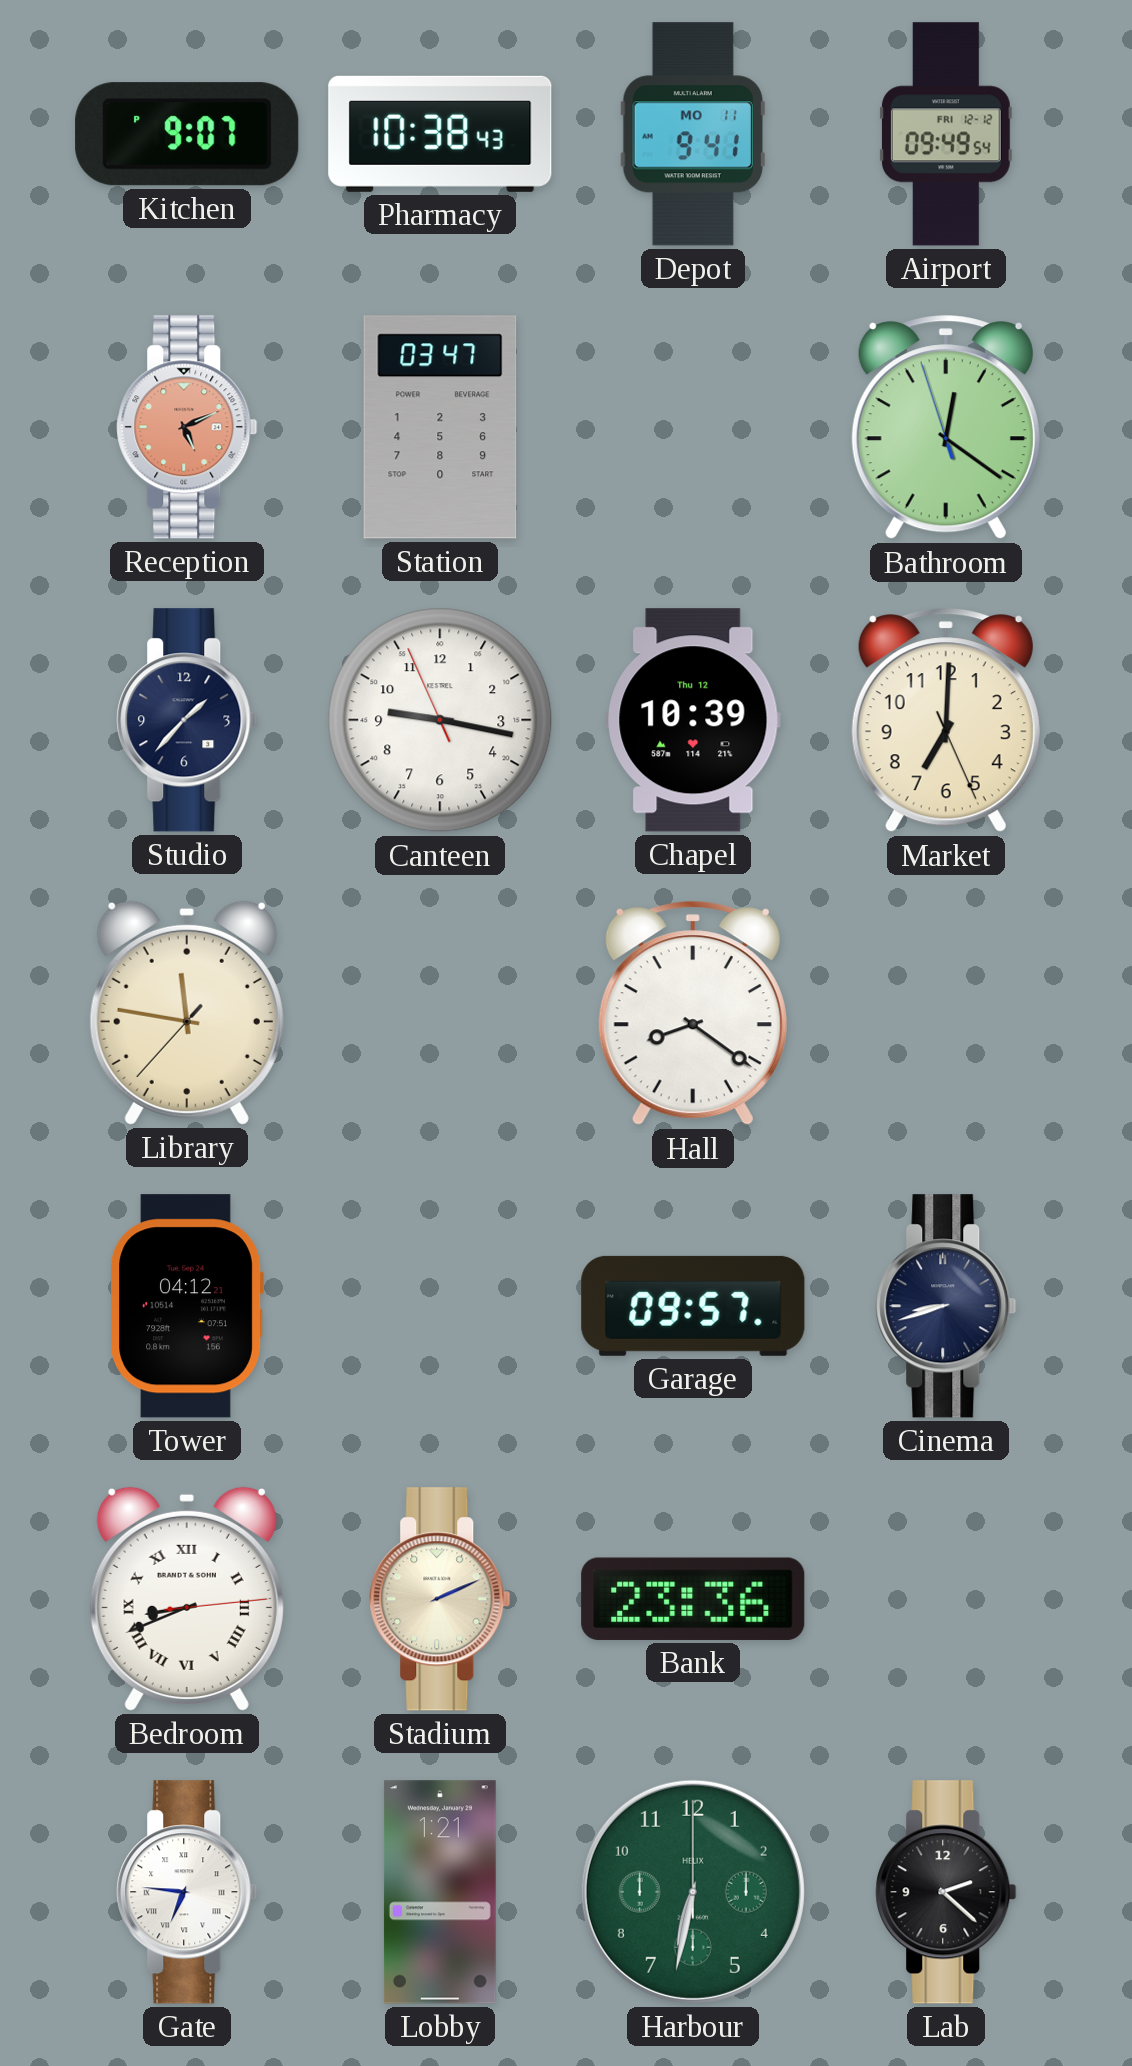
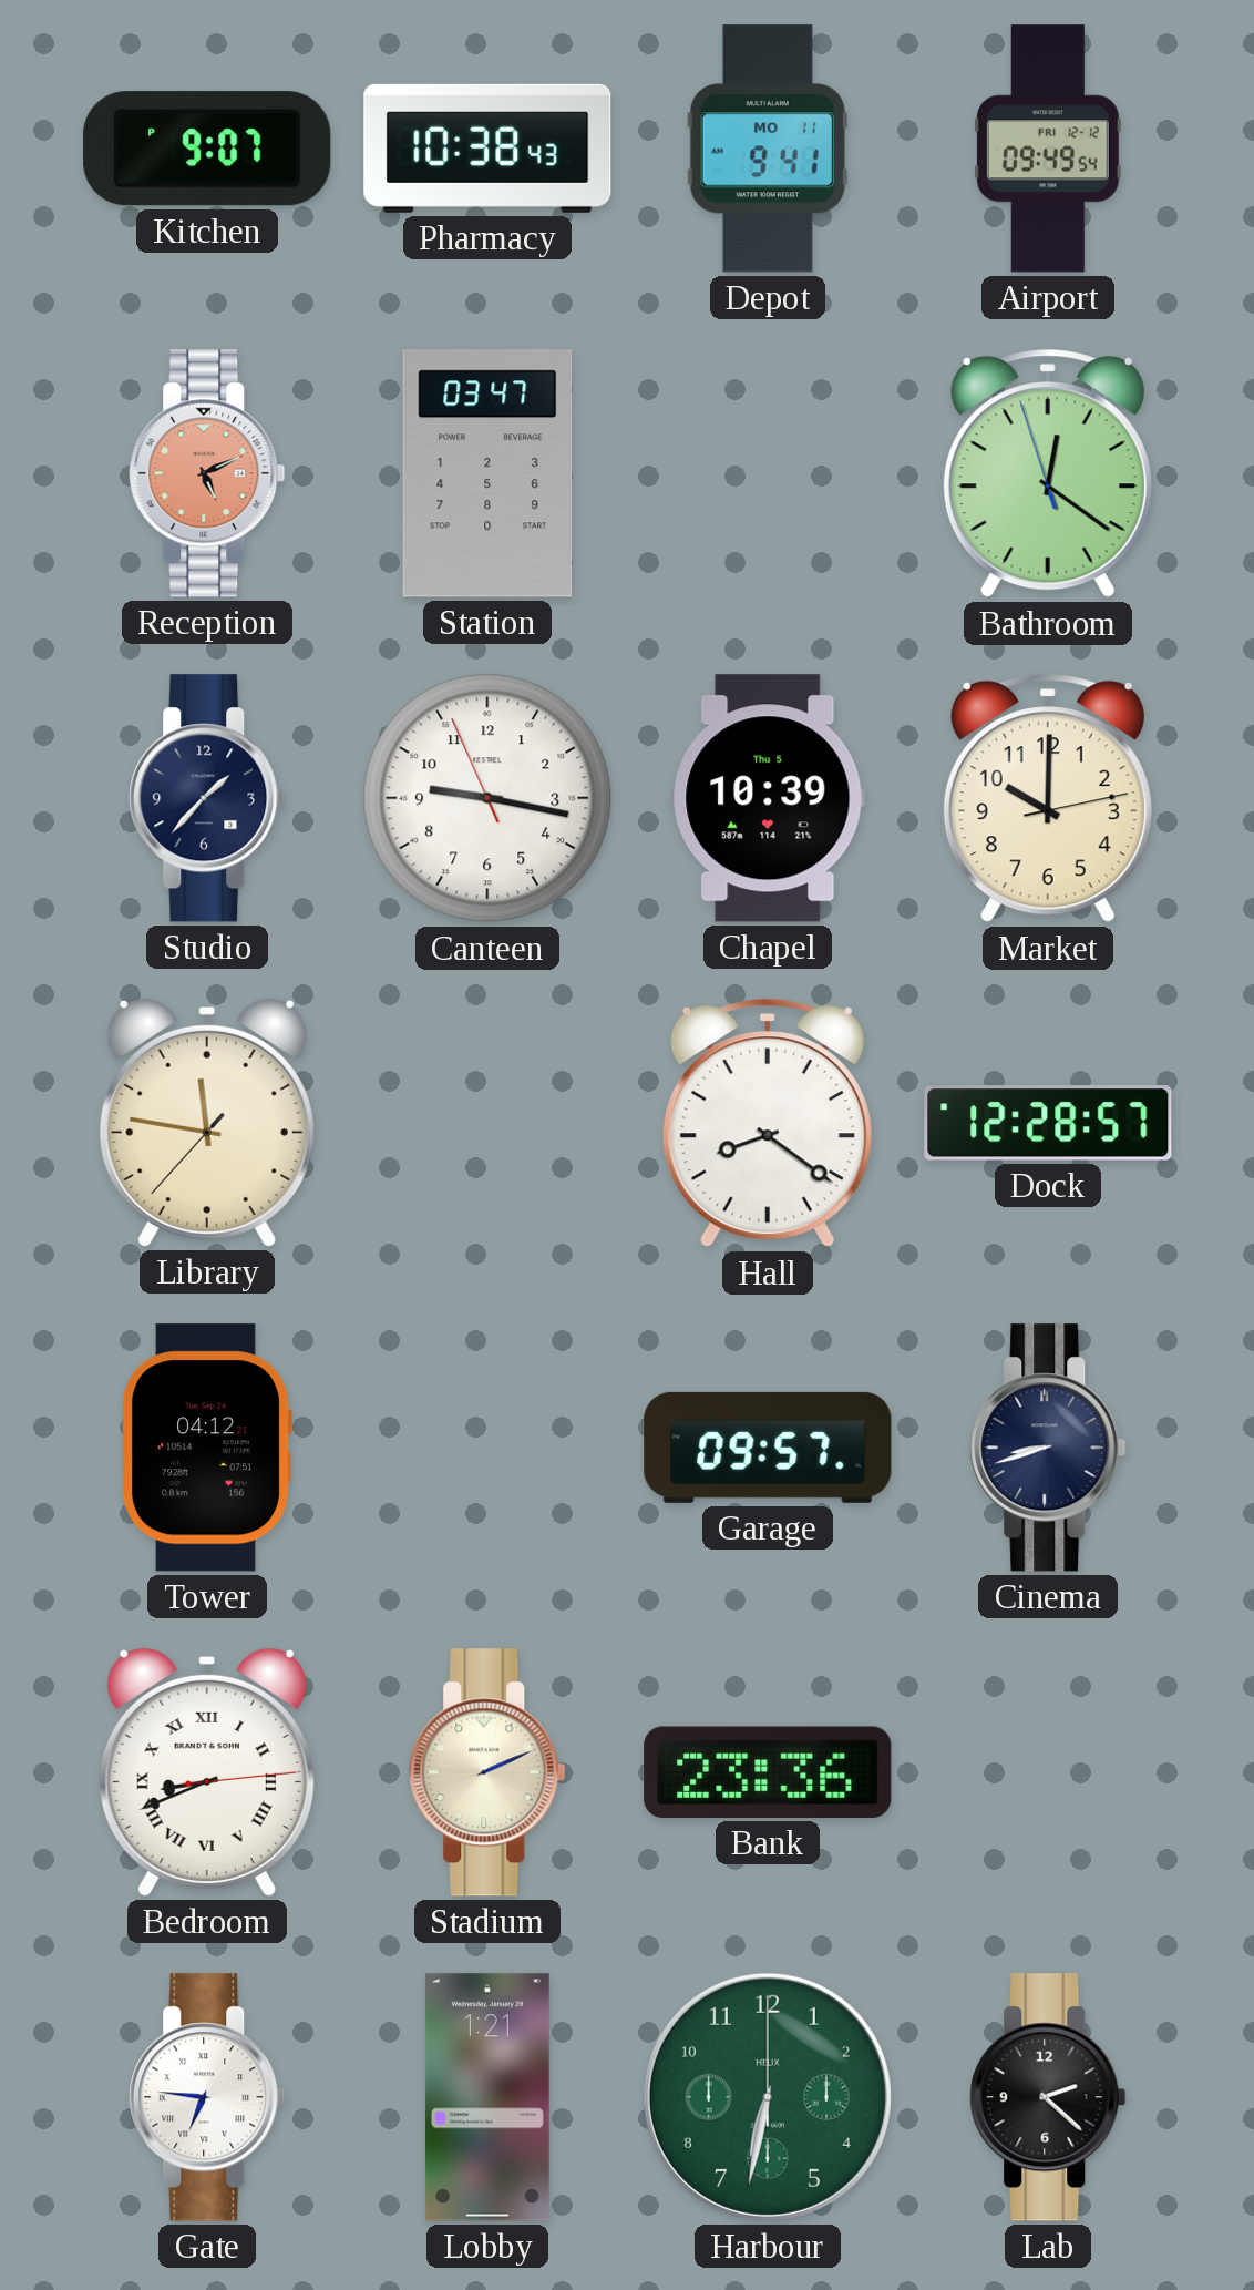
Chapel date: Thu 12 -> Thu 5
Market: 7:00 -> 10:00
Dock: none -> 12:28
